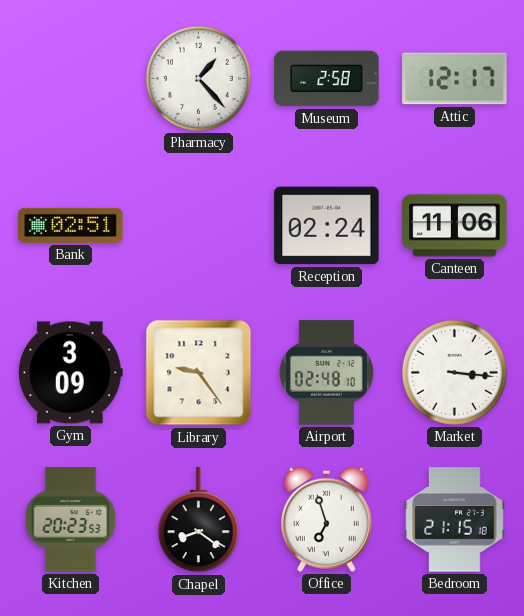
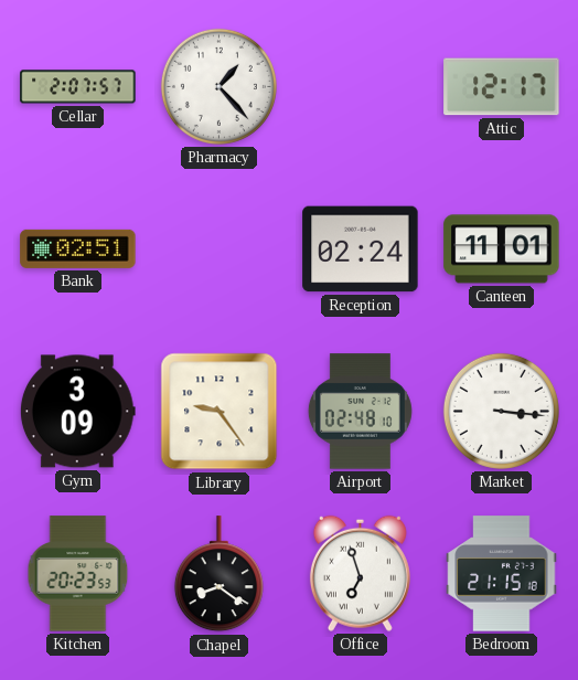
Cellar: none -> 2:07
Museum: 2:58 -> none
Canteen: 11:06 -> 11:01
